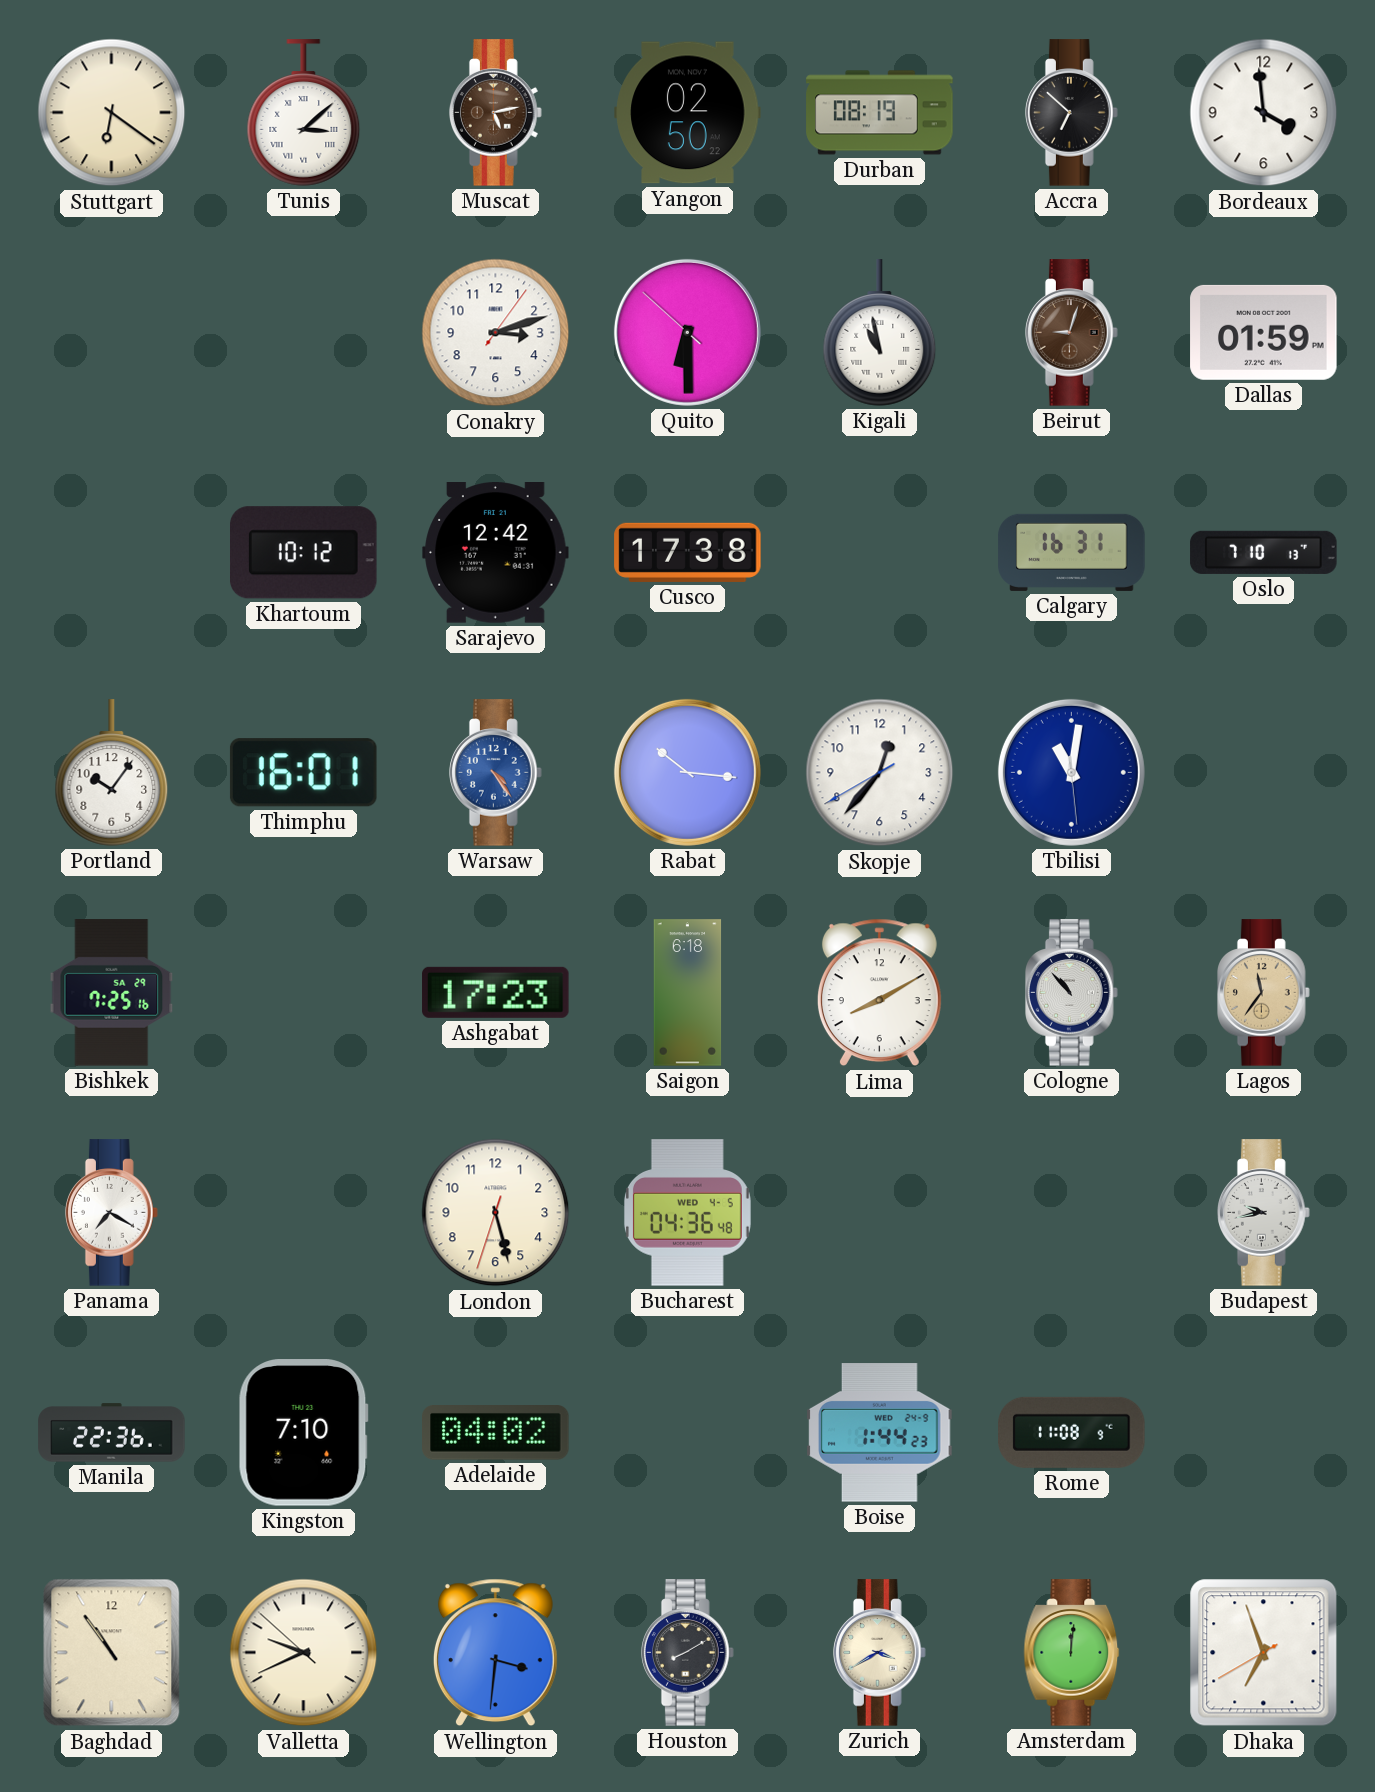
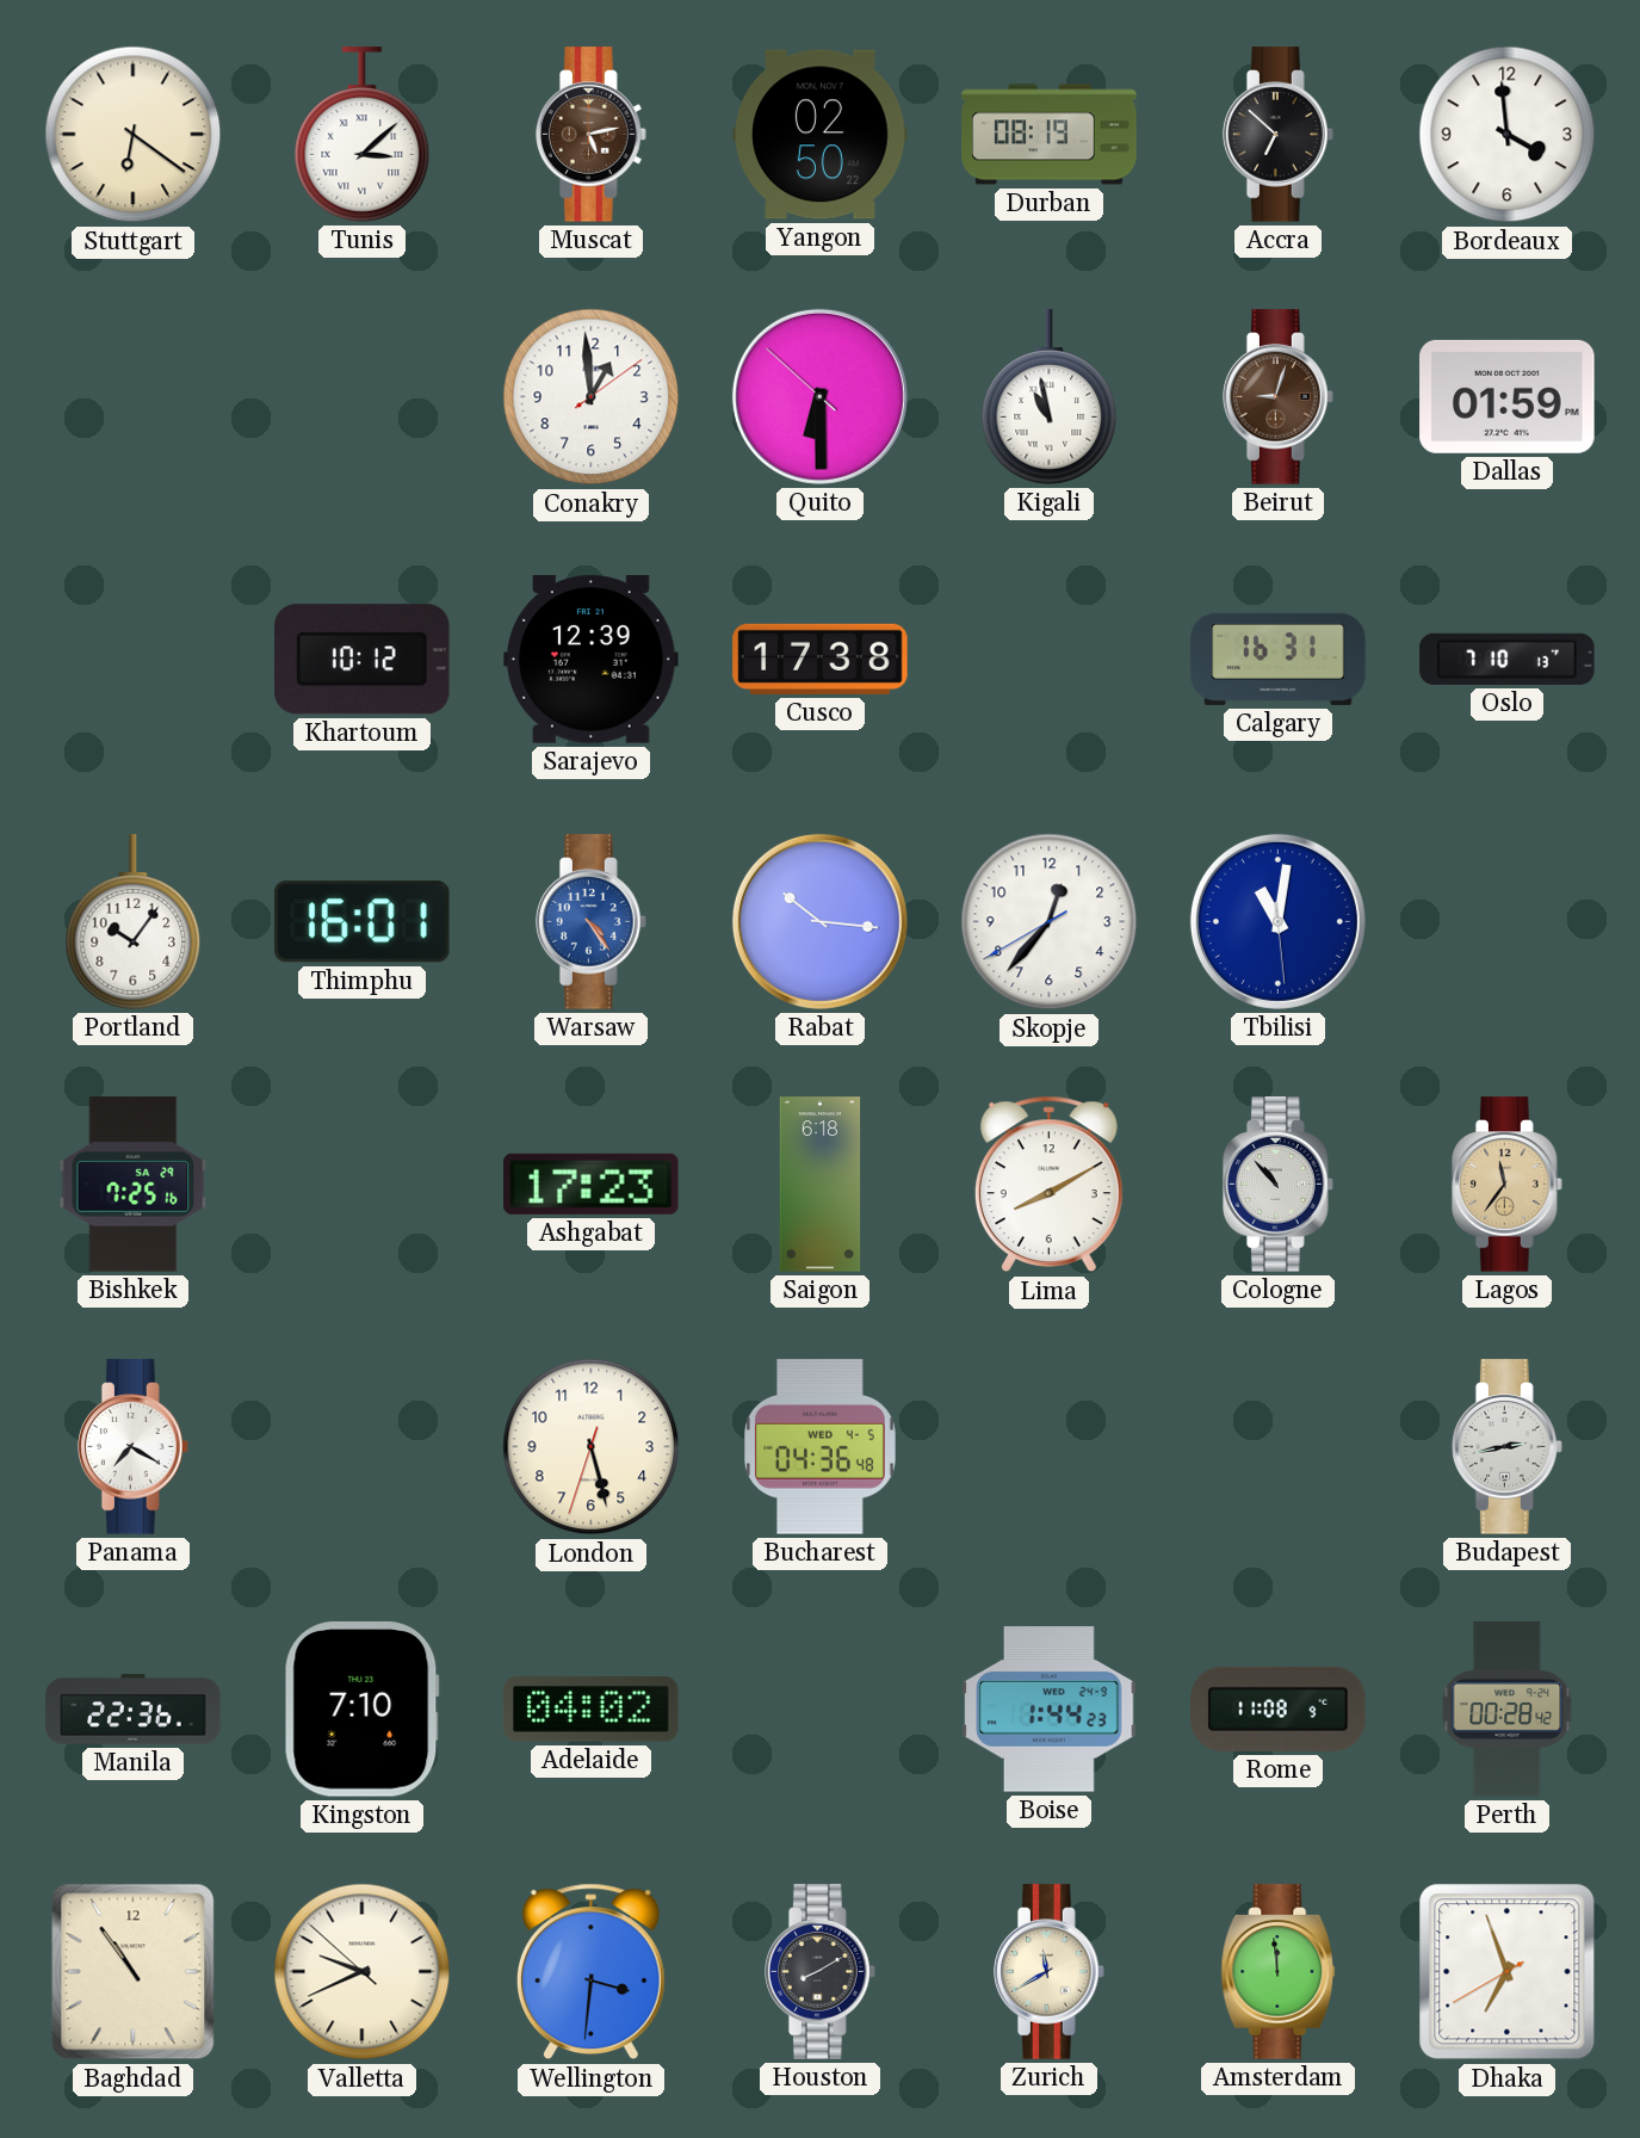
Conakry: 3:12 -> 12:59
Sarajevo: 12:42 -> 12:39
Budapest: 9:43 -> 2:43
Perth: none -> 00:28
Zurich: 3:40 -> 11:40
Amsterdam: 12:01 -> 11:59
